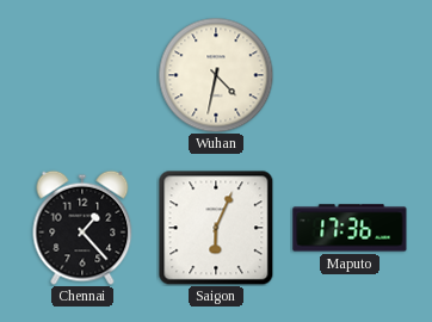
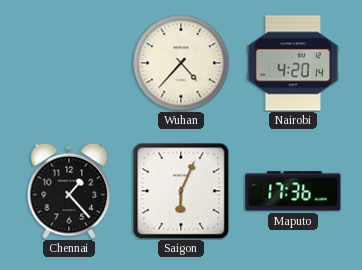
Wuhan: 4:32 -> 4:37
Nairobi: none -> 4:20
